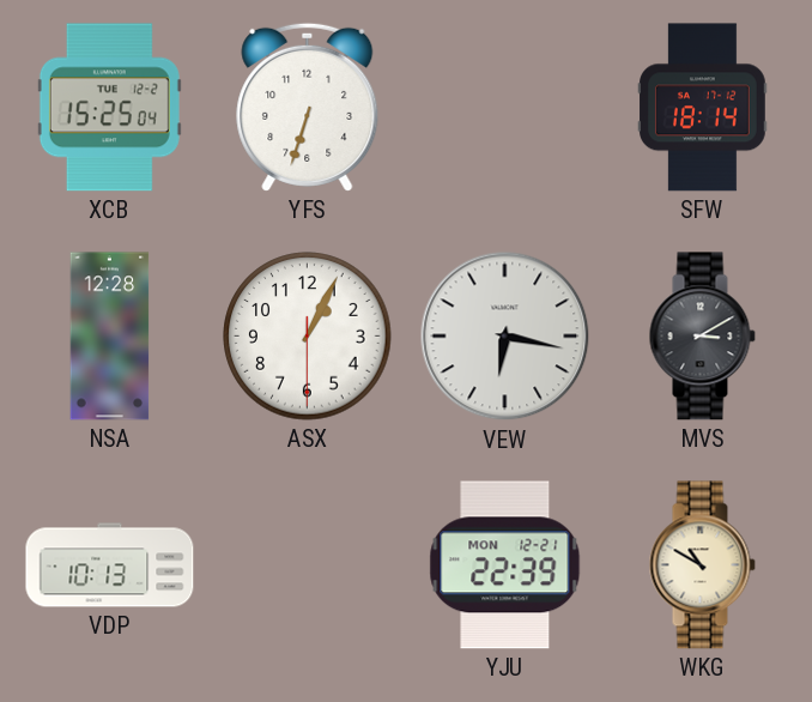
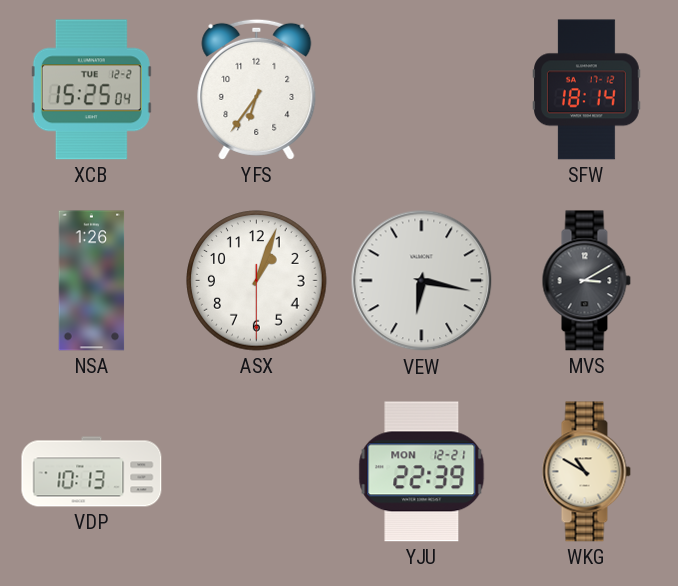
YFS: 6:33 -> 6:36
NSA: 12:28 -> 1:26
ASX: 1:04 -> 1:03
